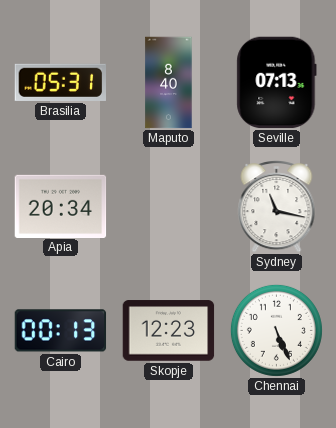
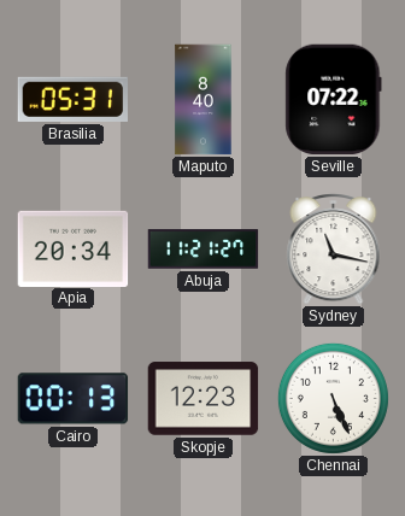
Seville: 07:13 -> 07:22
Abuja: none -> 11:21
